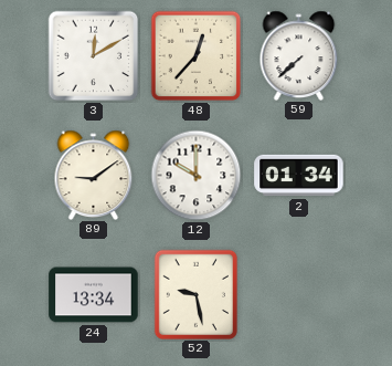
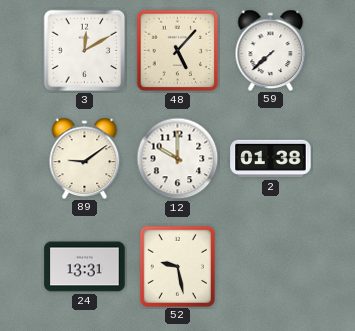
48: 12:37 -> 5:07
2: 01:34 -> 01:38
24: 13:34 -> 13:31
